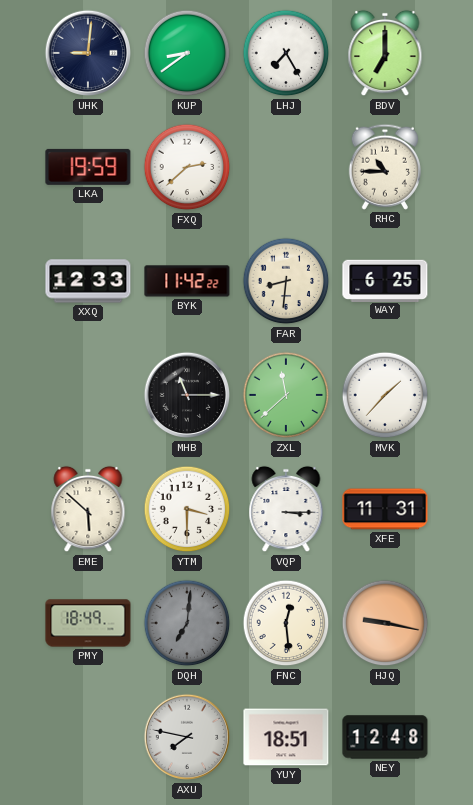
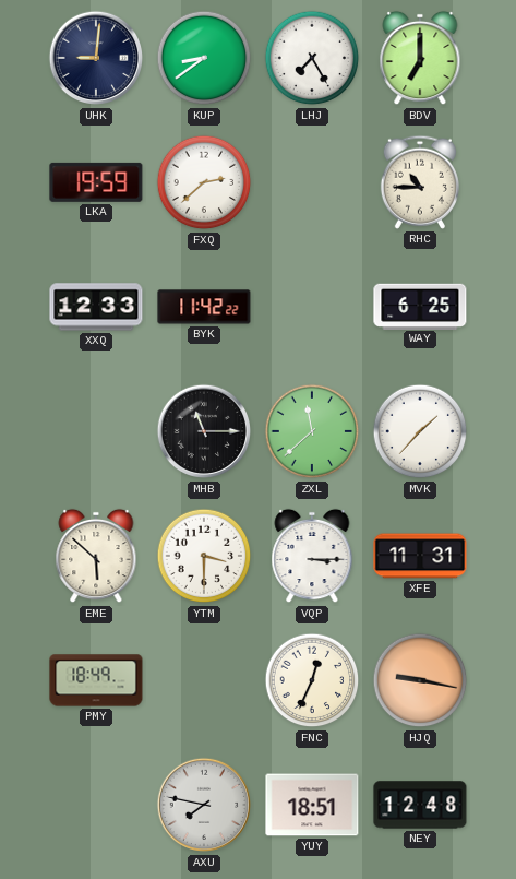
FAR: 8:31 -> none
DQH: 7:01 -> none
FNC: 12:29 -> 12:34
